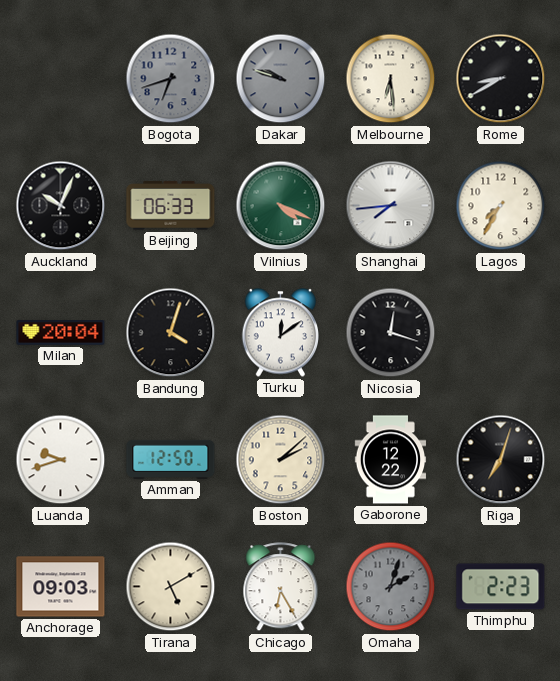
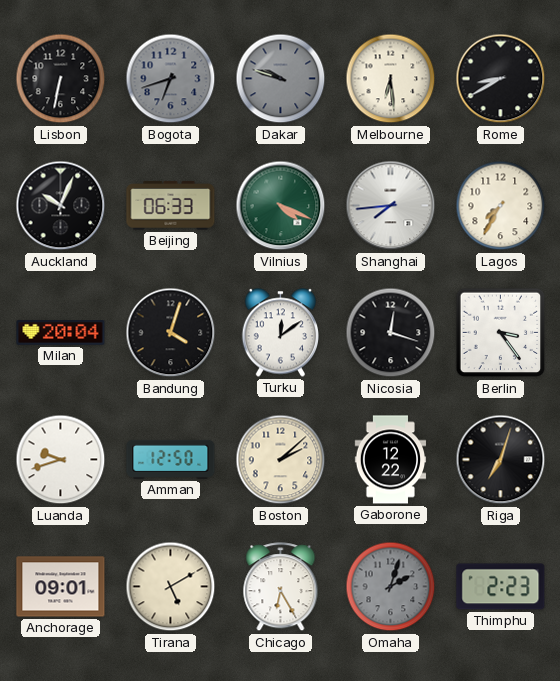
Lisbon: none -> 6:32
Berlin: none -> 3:24
Anchorage: 09:03 -> 09:01
